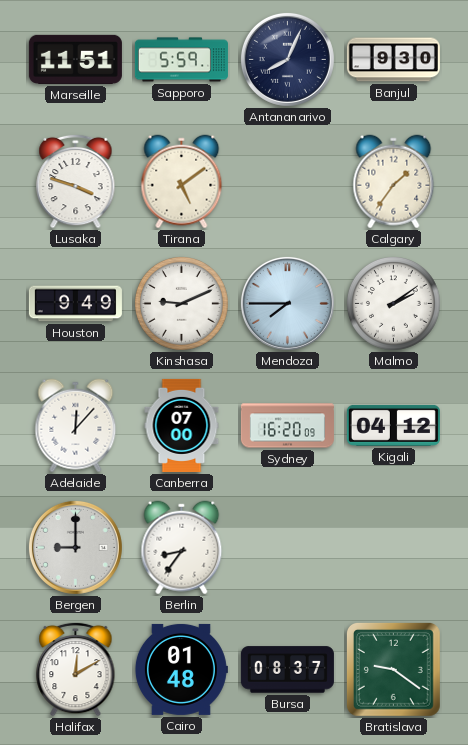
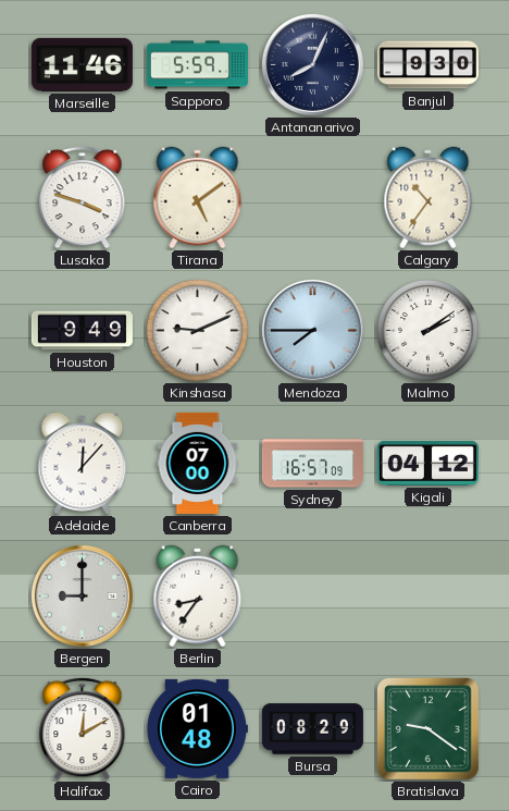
Marseille: 11:51 -> 11:46
Calgary: 1:36 -> 10:36
Sydney: 16:20 -> 16:57
Bursa: 08:37 -> 08:29
